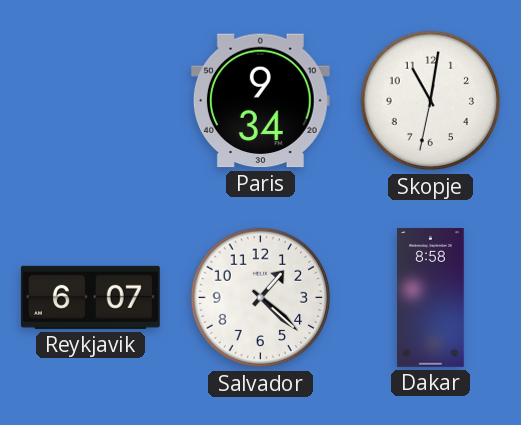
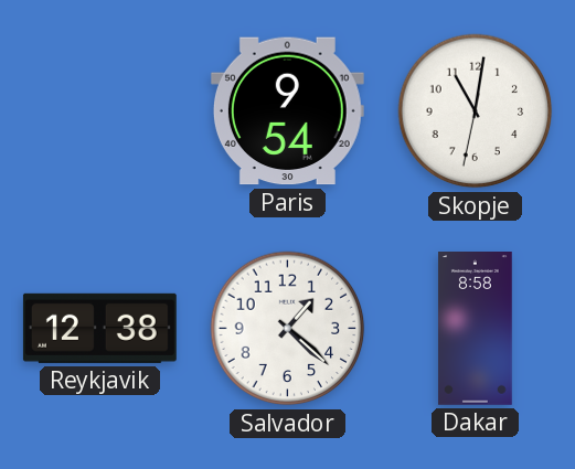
Paris: 9:34 -> 9:54
Reykjavik: 6:07 -> 12:38
